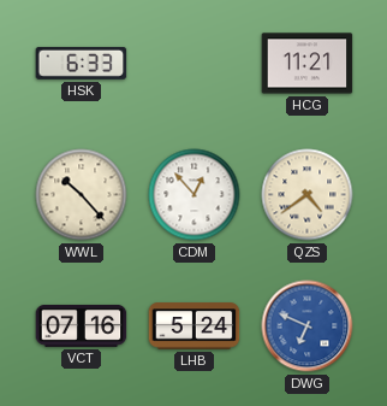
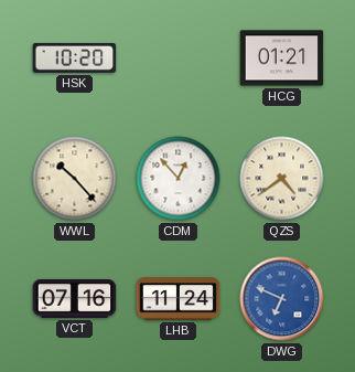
HSK: 6:33 -> 10:20
HCG: 11:21 -> 01:21
LHB: 5:24 -> 11:24
